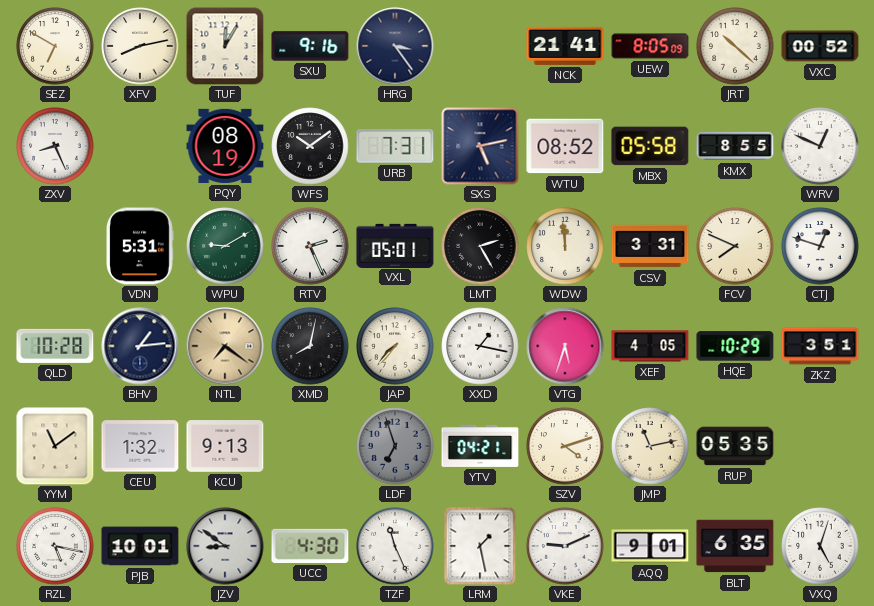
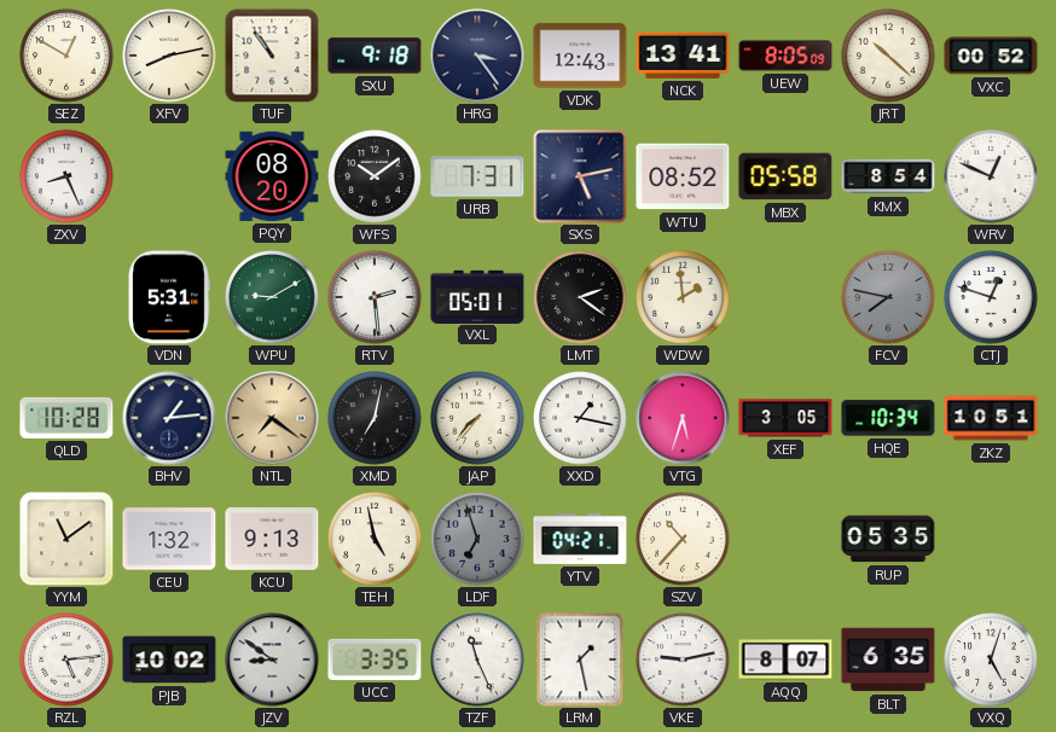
SEZ: 6:50 -> 12:50
TUF: 12:05 -> 10:54
SXU: 9:16 -> 9:18
VDK: none -> 12:43
NCK: 21:41 -> 13:41
PQY: 08:19 -> 08:20
KMX: 8:55 -> 8:54
RTV: 2:26 -> 2:29
LMT: 2:25 -> 2:21
WDW: 11:59 -> 1:59
CSV: 3:31 -> none
FCV: 7:49 -> 7:47
FCV dial: cream -> grey
XMD: 8:02 -> 7:02
XEF: 4:05 -> 3:05
HQE: 10:29 -> 10:34
ZKZ: 3:51 -> 10:51
TEH: none -> 4:58
SZV: 4:12 -> 10:37
JMP: 11:13 -> none
RZL: 5:17 -> 5:14
PJB: 10:01 -> 10:02
UCC: 4:30 -> 3:35
VKE: 9:11 -> 9:13
AQQ: 9:01 -> 8:07
